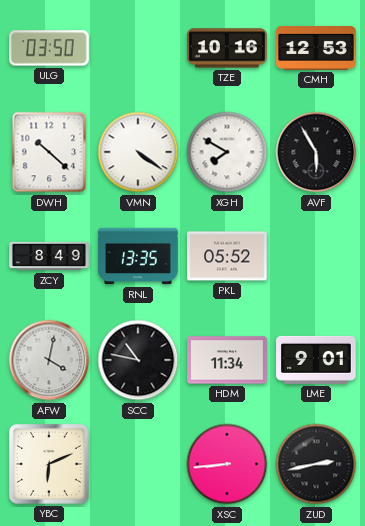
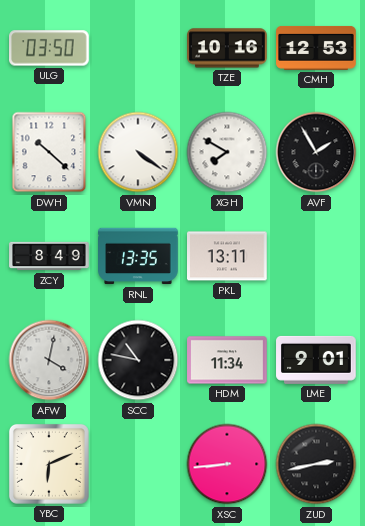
AVF: 5:55 -> 1:55
PKL: 05:52 -> 13:11
